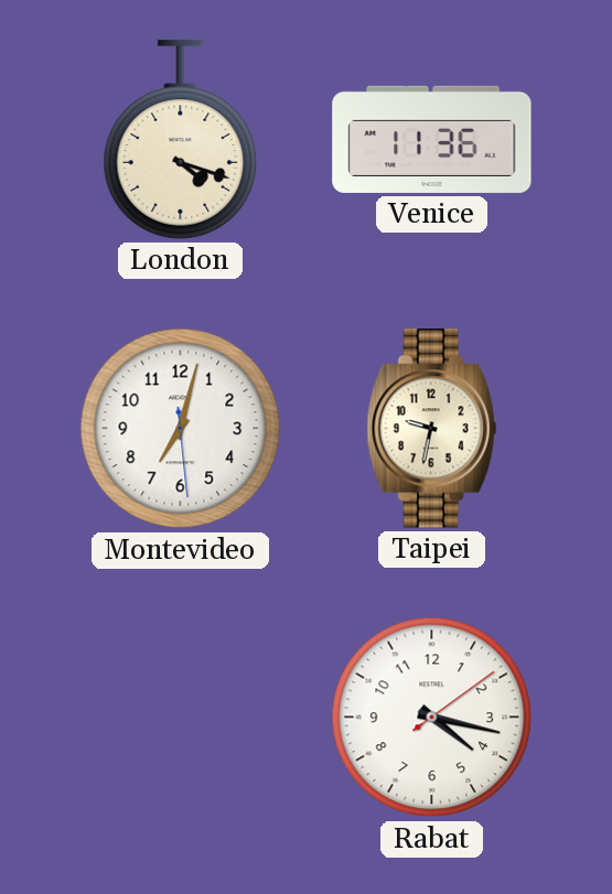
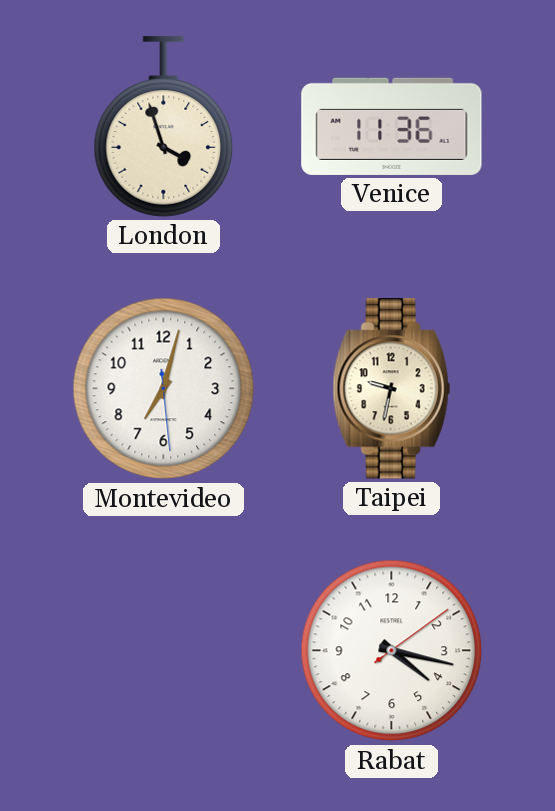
London: 4:18 -> 3:57
